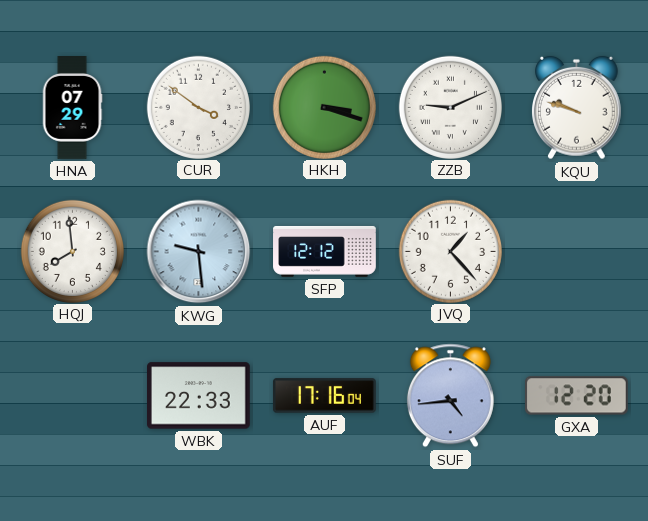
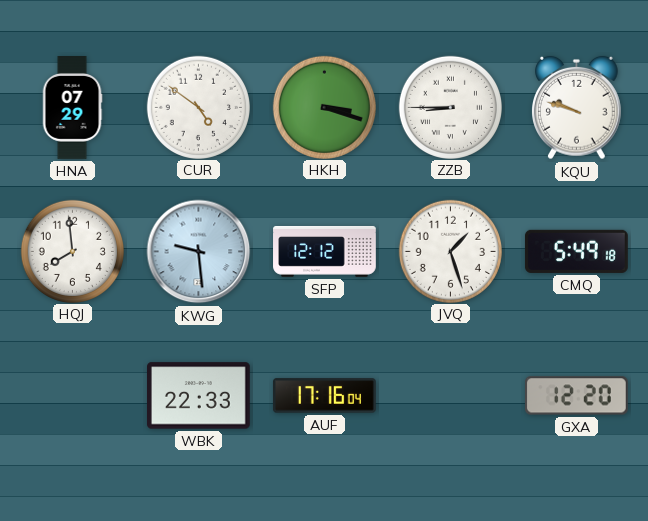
CUR: 3:51 -> 4:51
ZZB: 9:11 -> 8:45
JVQ: 1:23 -> 1:27
CMQ: none -> 5:49
SUF: 4:44 -> none
